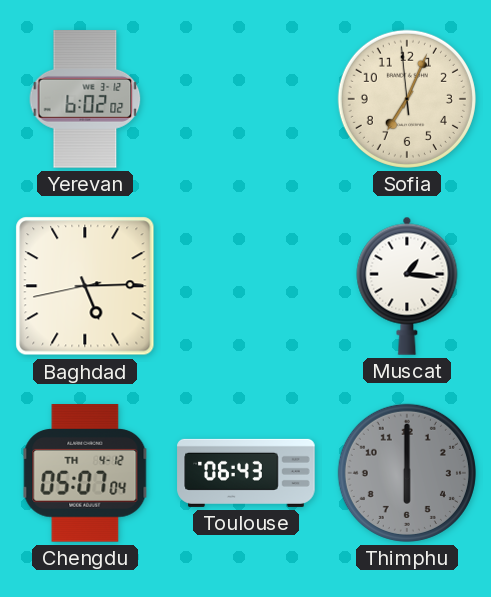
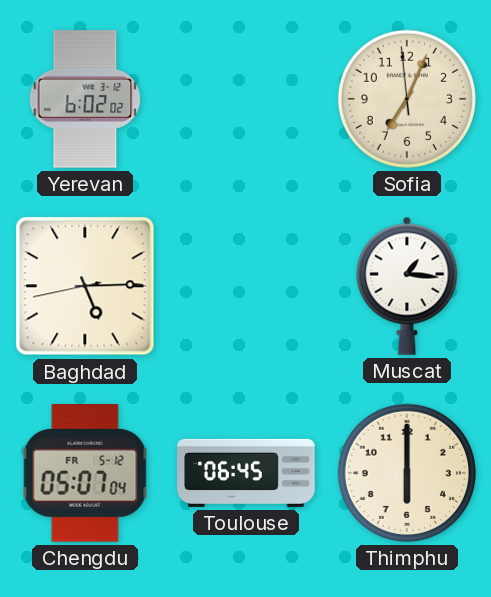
Chengdu date: TH 4-12 -> FR 5-12
Toulouse: 06:43 -> 06:45
Thimphu dial: grey -> cream
